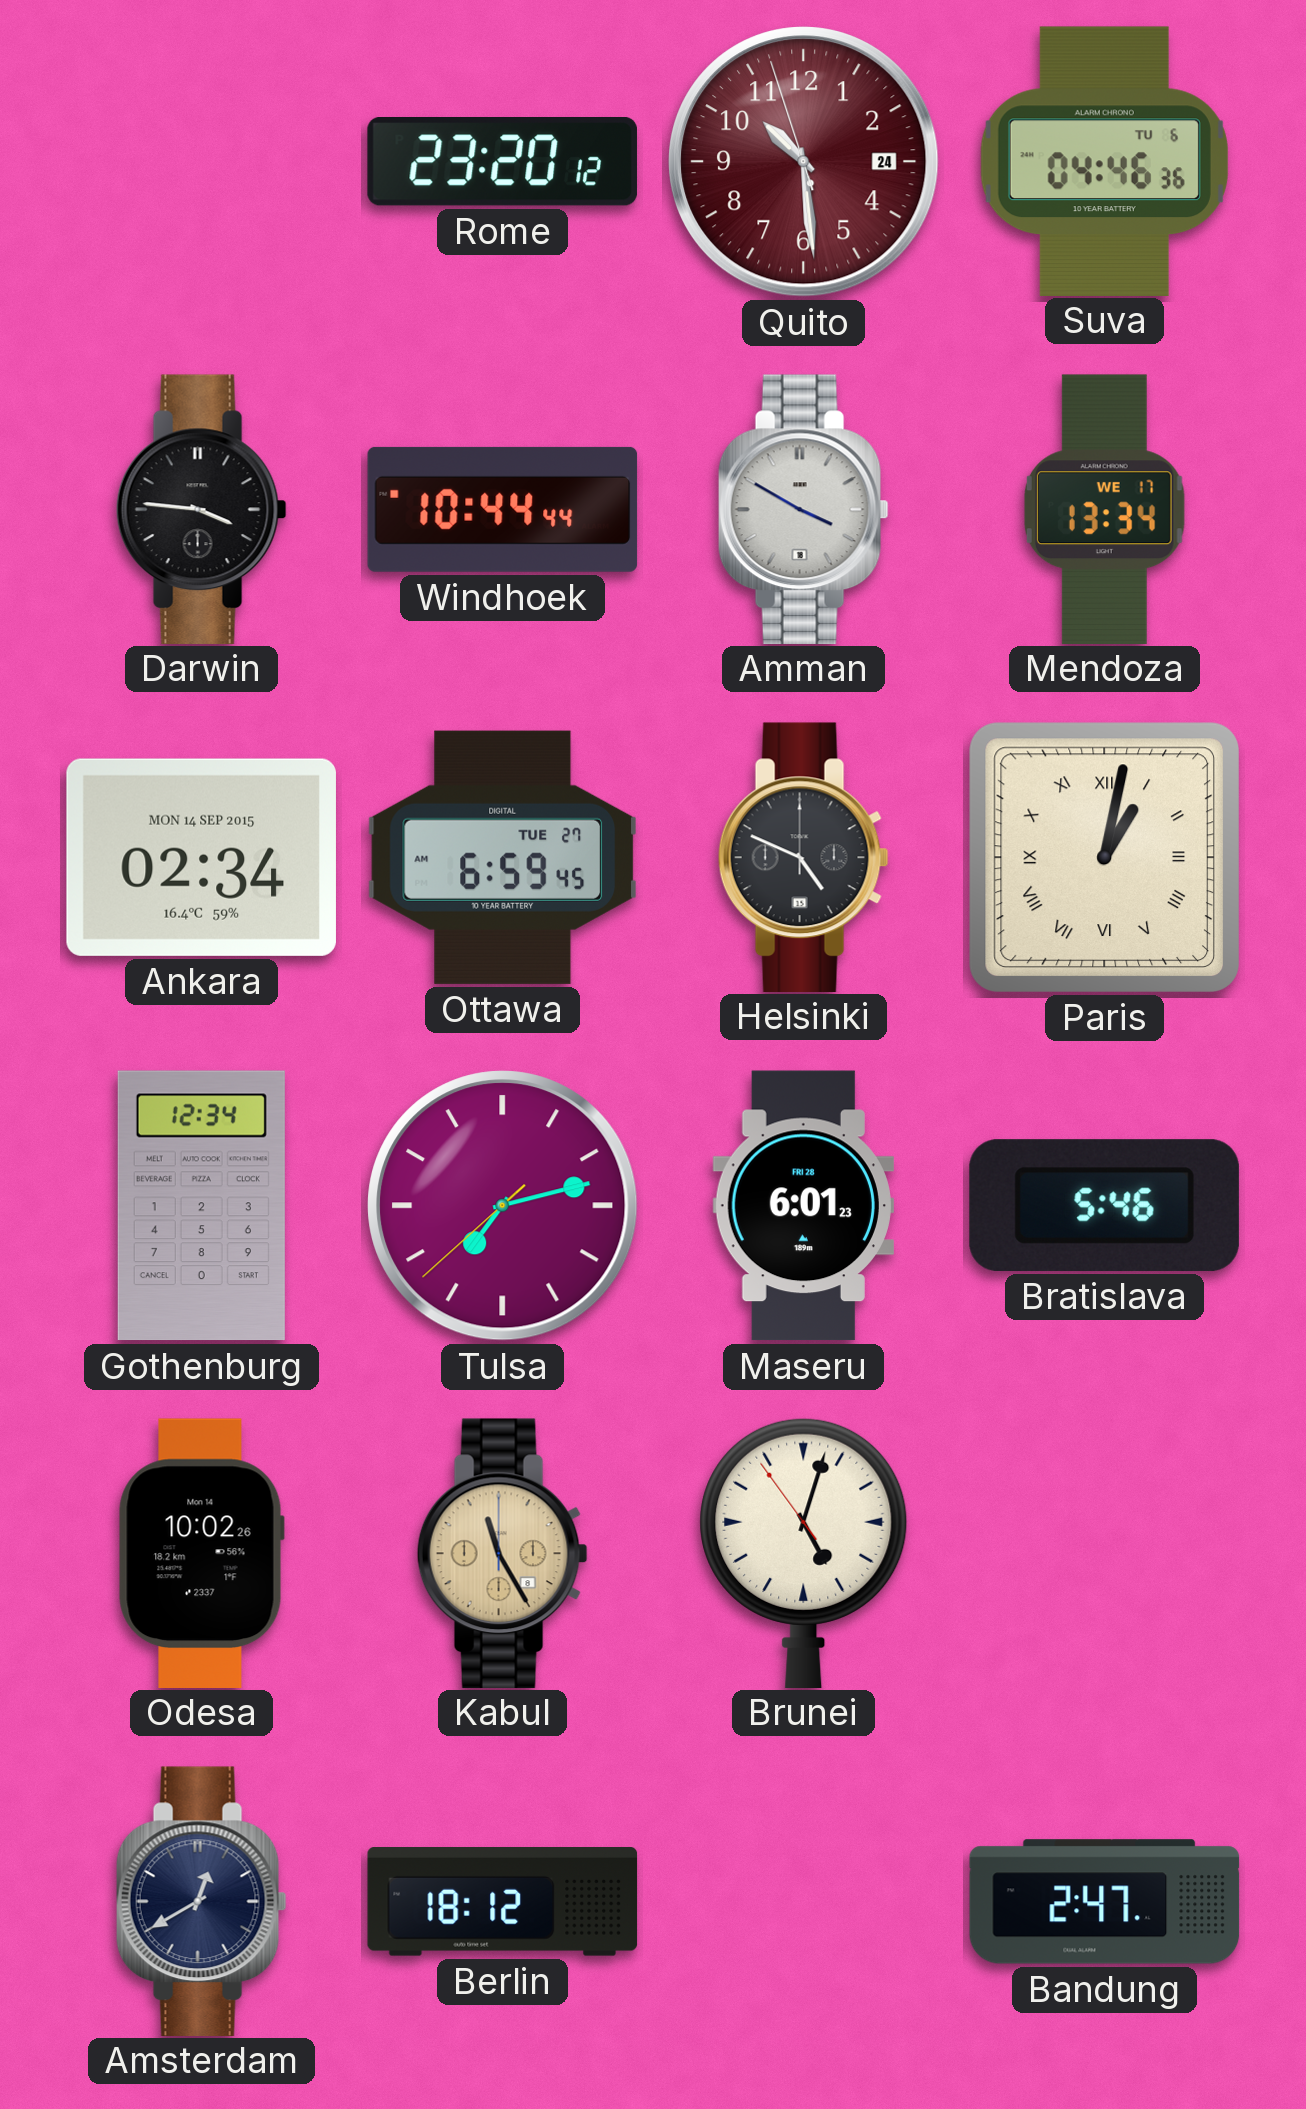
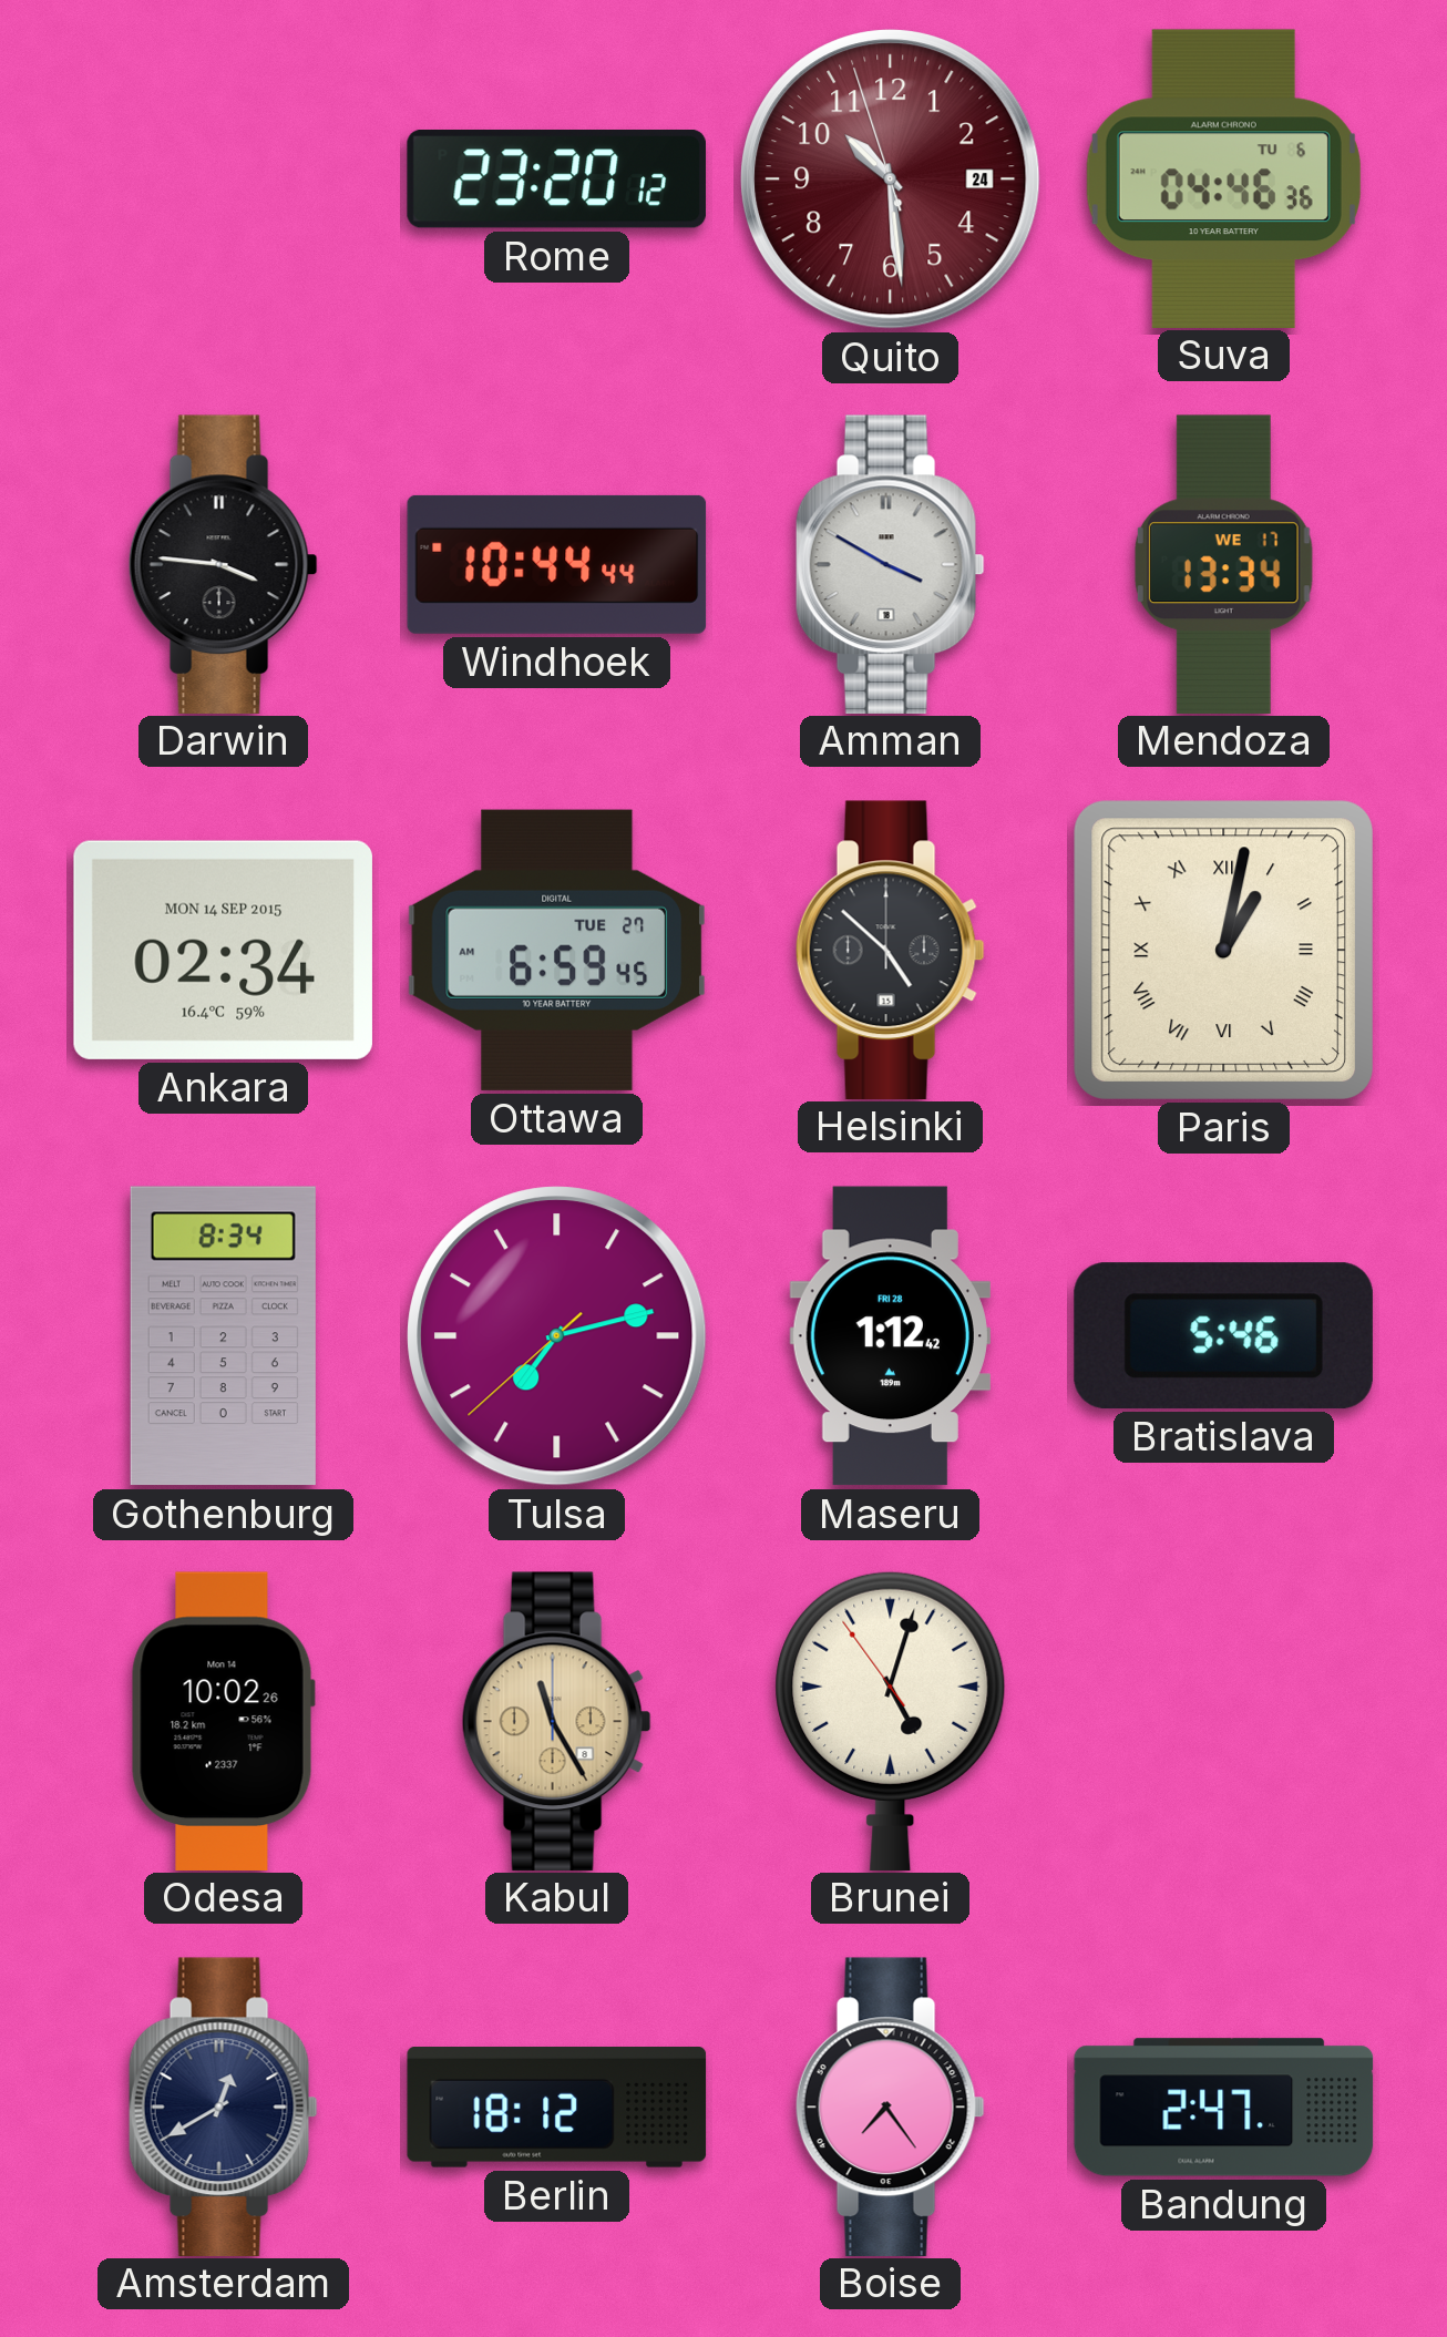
Helsinki: 4:49 -> 4:52
Gothenburg: 12:34 -> 8:34
Maseru: 6:01 -> 1:12
Boise: none -> 7:24
